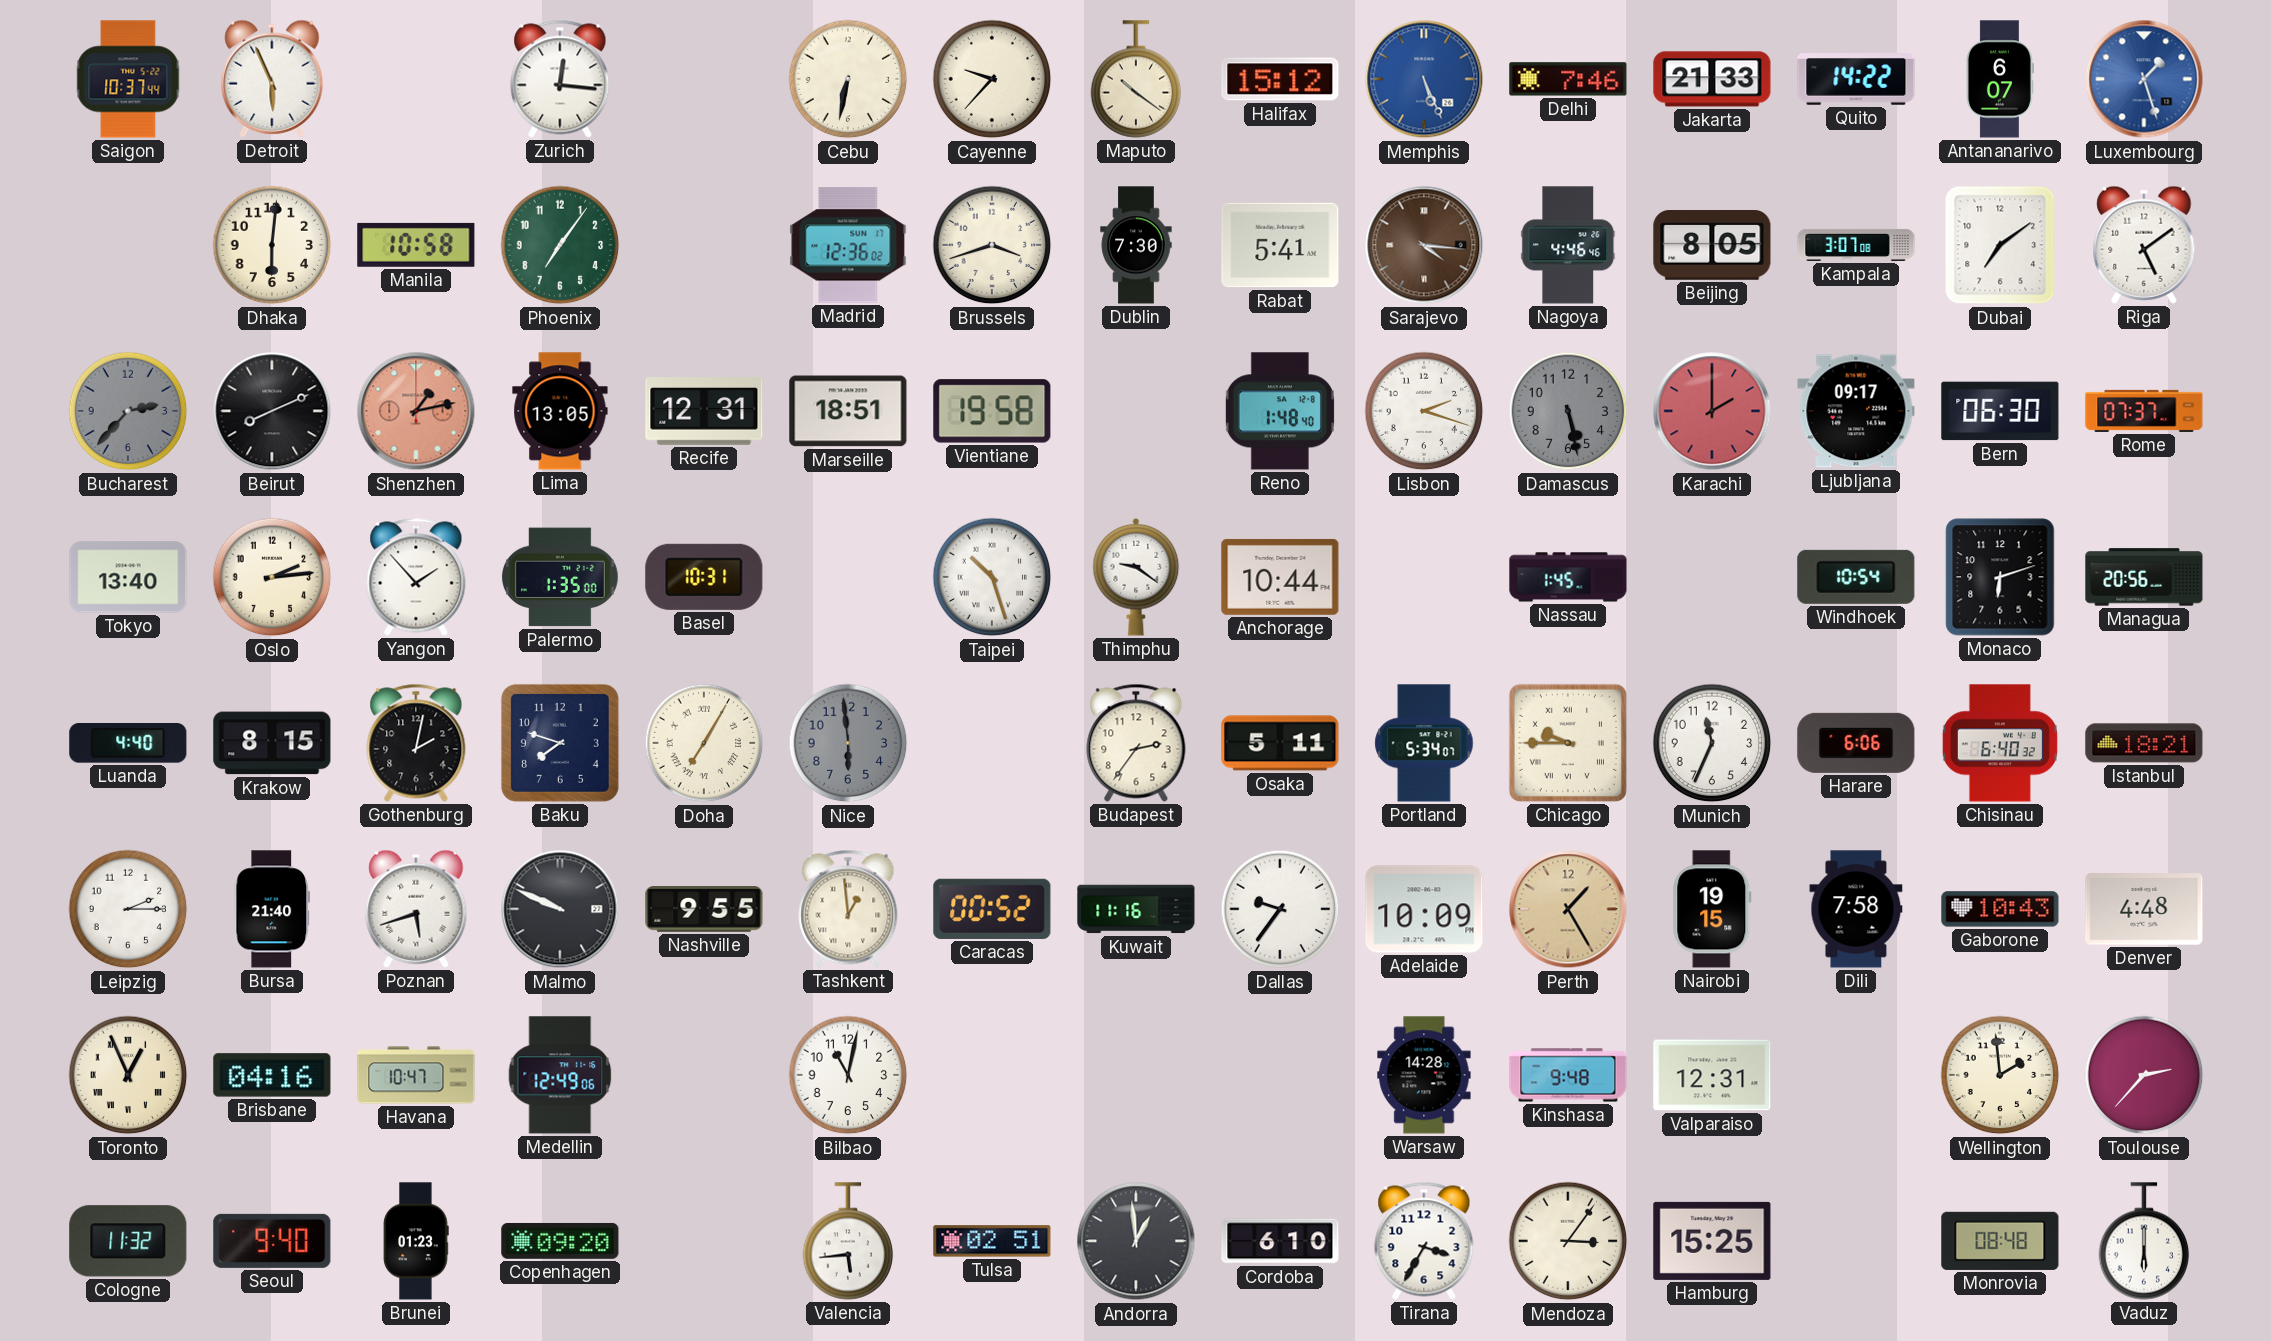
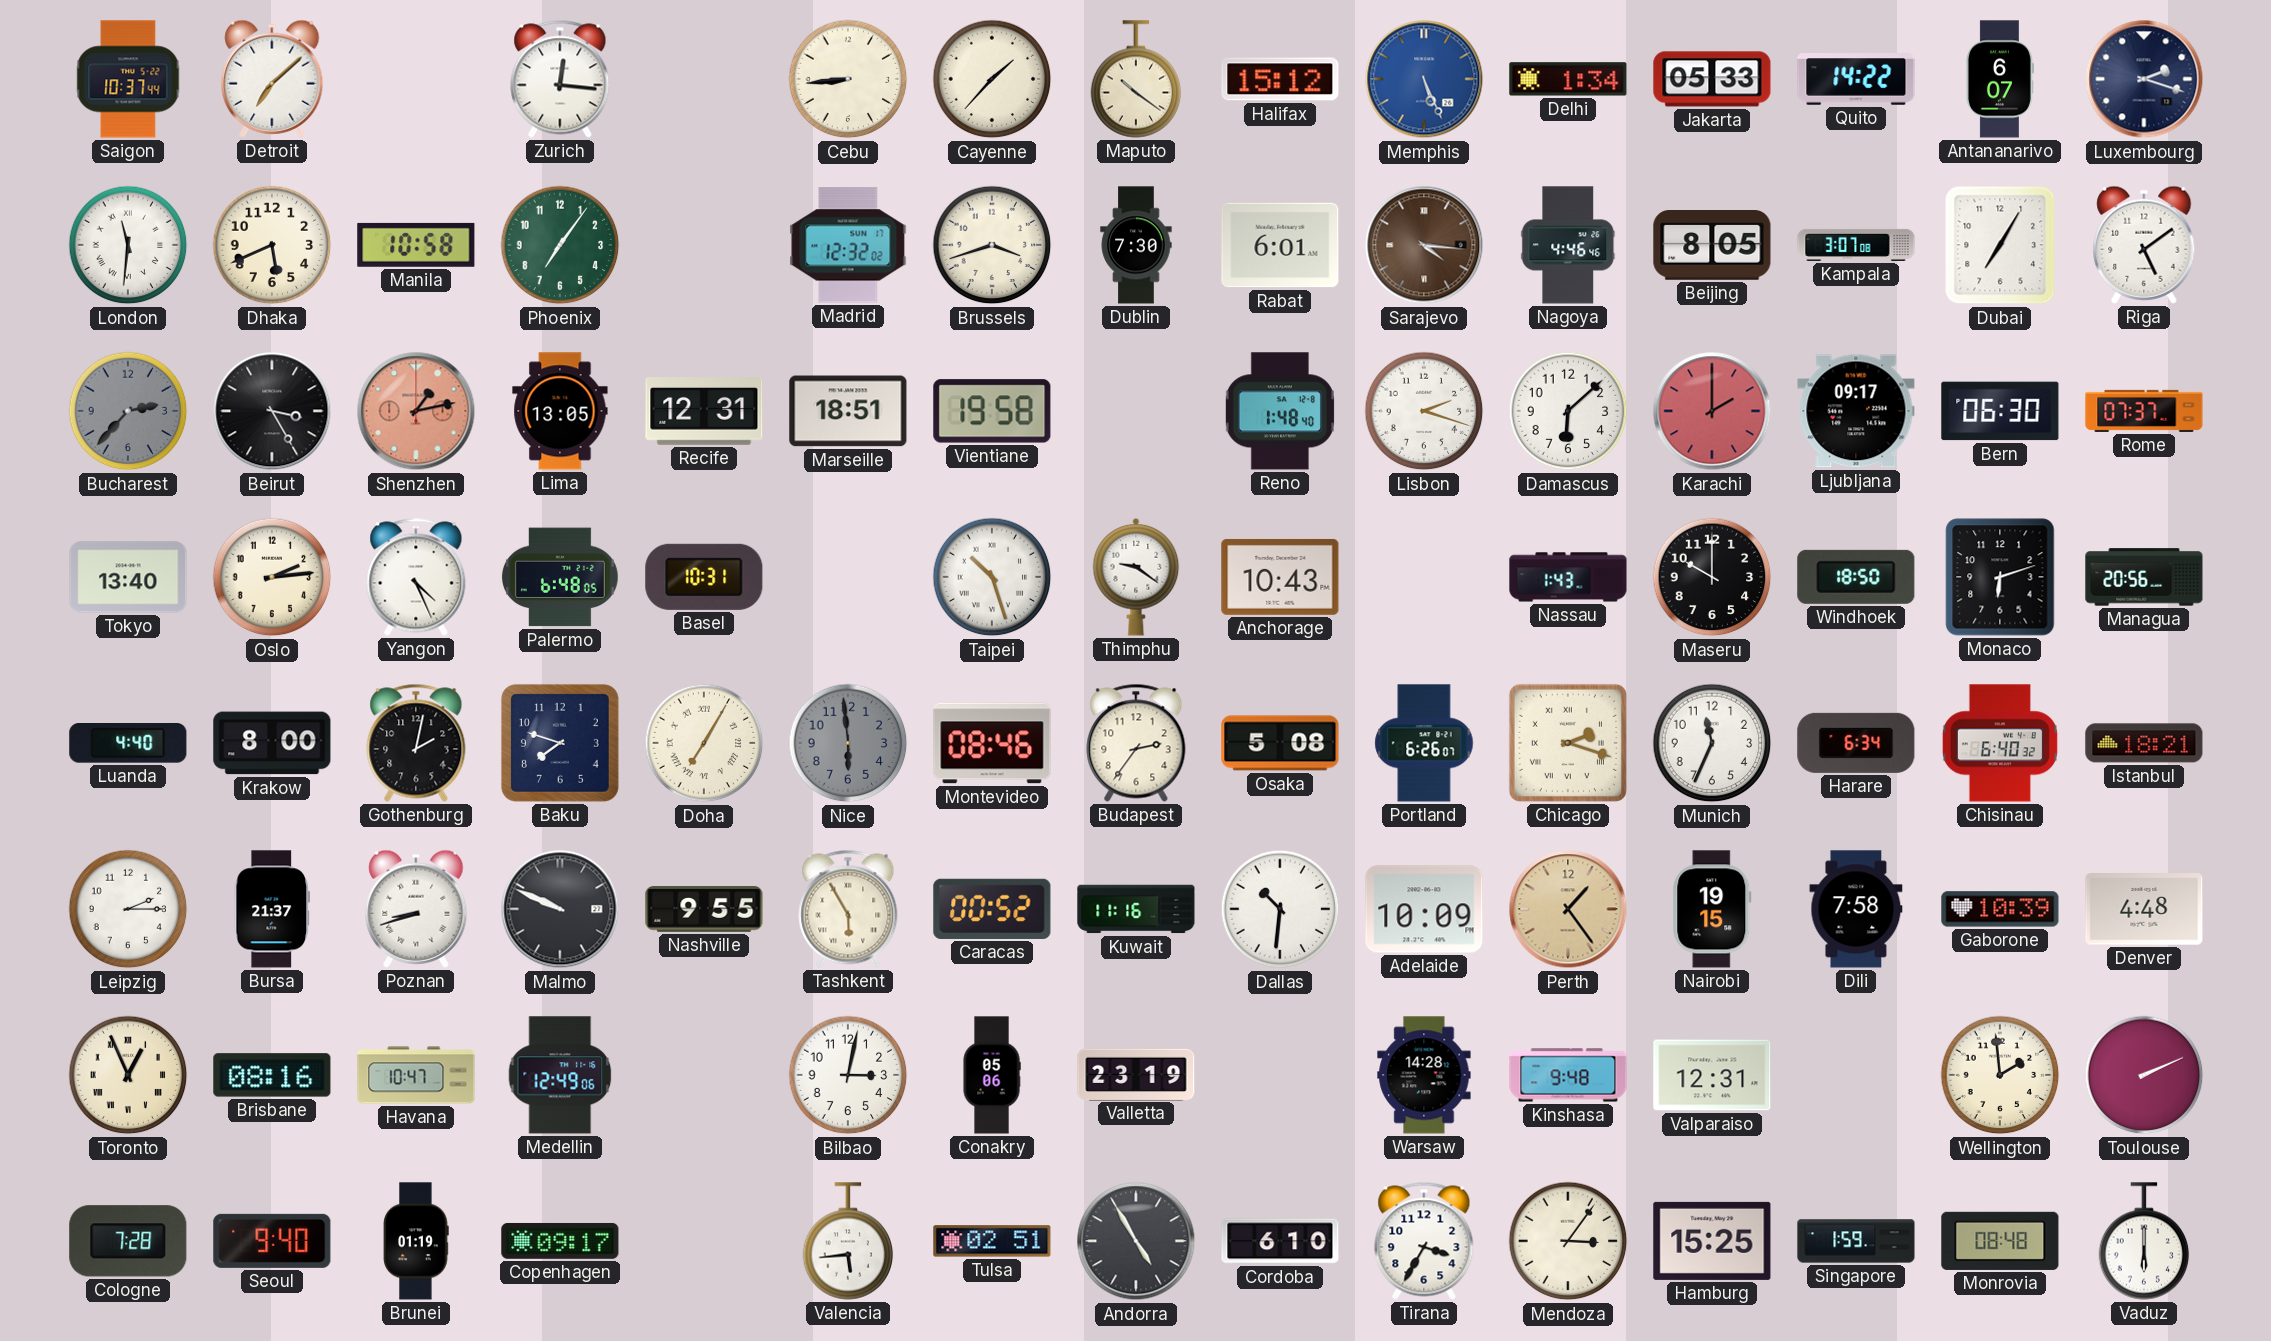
Detroit: 5:56 -> 7:08
Cebu: 6:32 -> 8:44
Cayenne: 9:37 -> 1:37
Delhi: 7:46 -> 1:34
Jakarta: 21:33 -> 05:33
Luxembourg: 1:27 -> 2:18
Luxembourg dial: blue -> navy
London: none -> 11:31
Dhaka: 6:01 -> 5:41
Madrid: 12:36 -> 12:32
Rabat: 5:41 -> 6:01
Dubai: 7:09 -> 7:05
Beirut: 8:11 -> 3:25
Damascus: 5:28 -> 6:08
Damascus dial: grey -> white
Yangon: 1:53 -> 4:26
Palermo: 1:35 -> 6:48
Anchorage: 10:44 -> 10:43
Nassau: 1:45 -> 1:43
Maseru: none -> 10:00
Windhoek: 10:54 -> 18:50
Krakow: 8:15 -> 8:00
Montevideo: none -> 08:46
Osaka: 5:11 -> 5:08
Portland: 5:34 -> 6:26
Chicago: 9:45 -> 2:18
Harare: 6:06 -> 6:34
Bursa: 21:40 -> 21:37
Poznan: 5:42 -> 8:42
Tashkent: 12:59 -> 5:55
Dallas: 9:36 -> 10:31
Perth: 1:25 -> 1:24
Gaborone: 10:43 -> 10:39
Brisbane: 04:16 -> 08:16
Bilbao: 11:02 -> 3:02
Conakry: none -> 05:06
Valletta: none -> 23:19
Toulouse: 2:37 -> 2:11
Cologne: 11:32 -> 7:28
Brunei: 01:23 -> 01:19
Copenhagen: 09:20 -> 09:17
Andorra: 12:59 -> 4:55
Singapore: none -> 1:59
